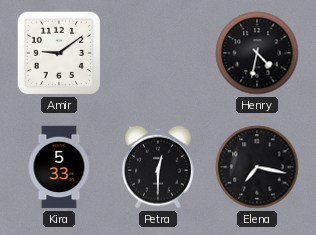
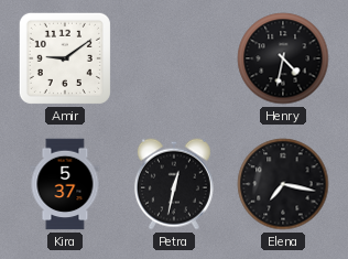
Kira: 5:33 -> 5:37
Petra: 12:30 -> 12:32
